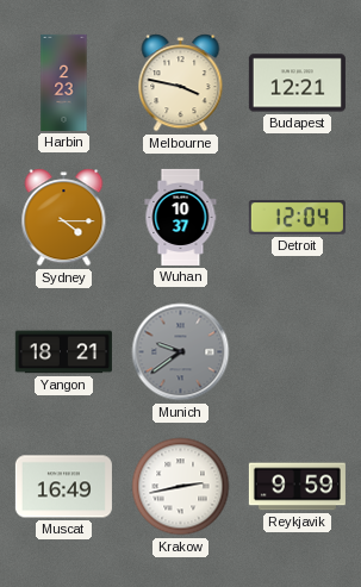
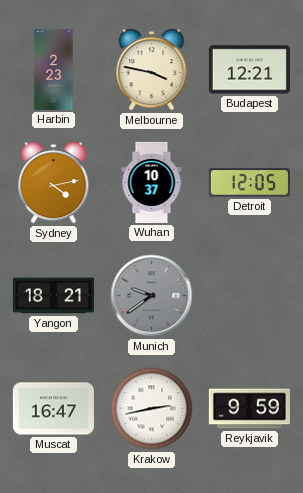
Sydney: 4:15 -> 4:13
Detroit: 12:04 -> 12:05
Muscat: 16:49 -> 16:47
